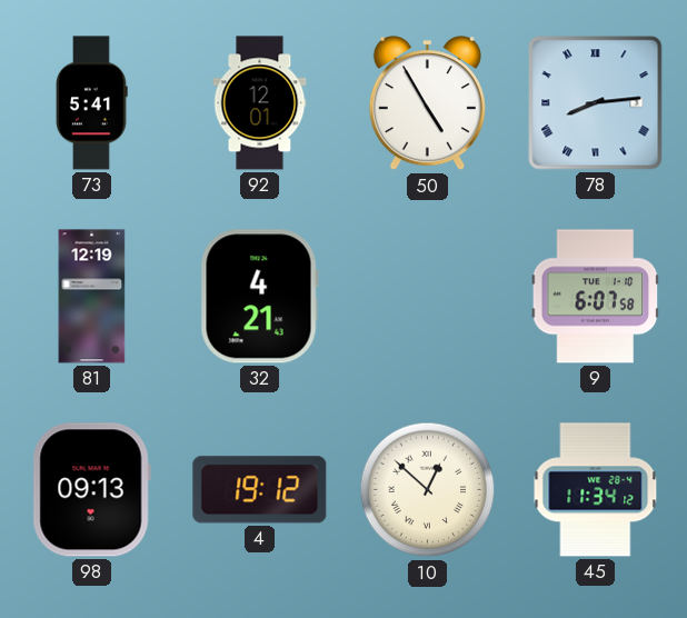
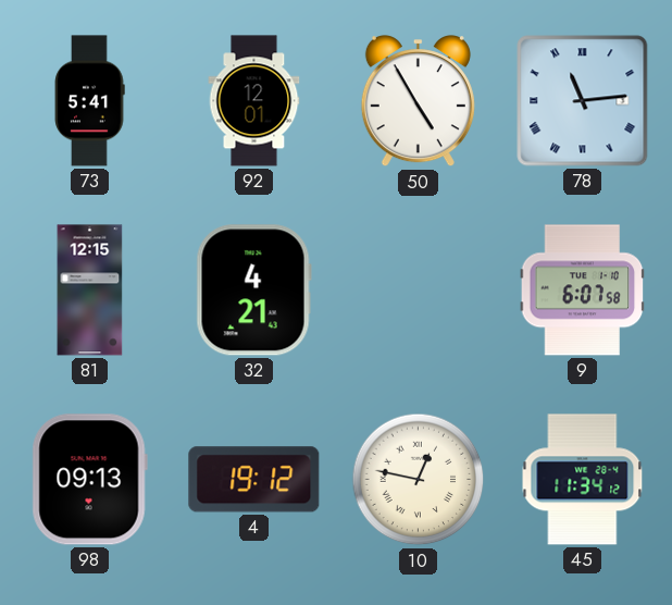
78: 8:14 -> 11:14
81: 12:19 -> 12:15
10: 12:52 -> 12:47
